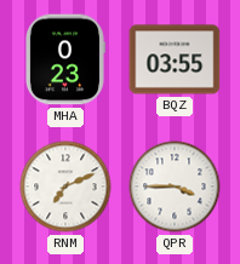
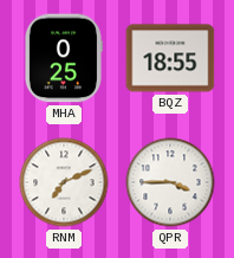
MHA: 0:23 -> 0:25
BQZ: 03:55 -> 18:55
